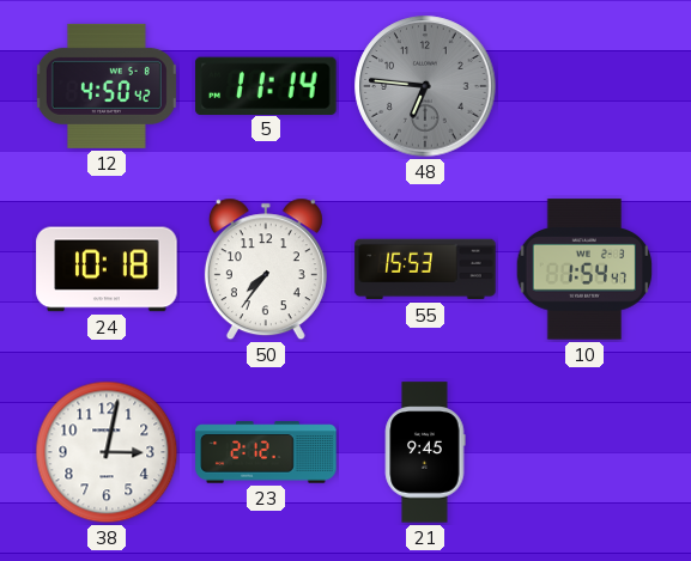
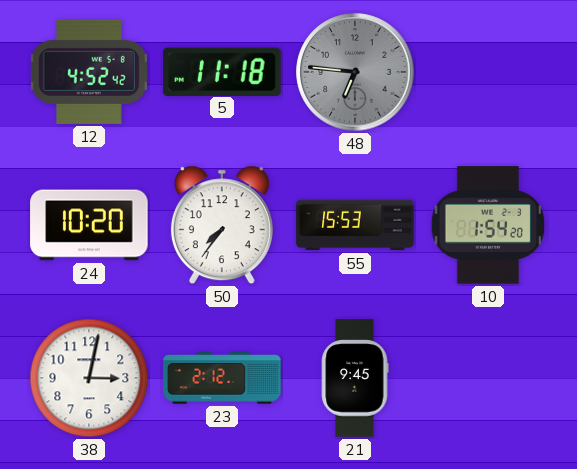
12: 4:50 -> 4:52
5: 11:14 -> 11:18
24: 10:18 -> 10:20
10: 1:54:47 -> 1:54:20
